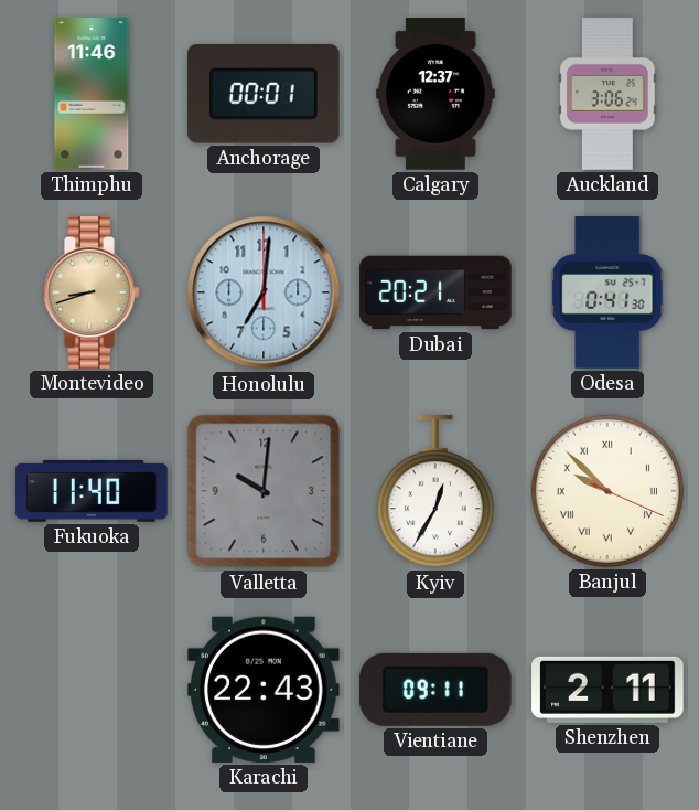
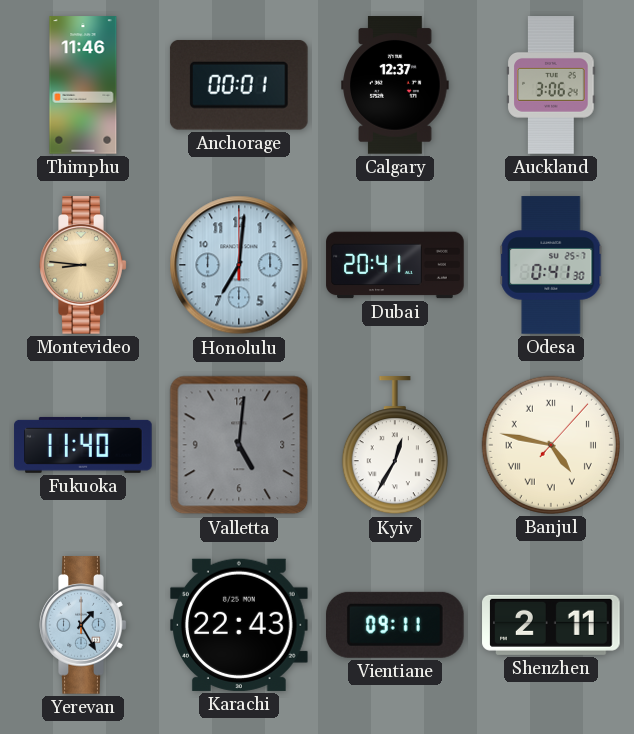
Montevideo: 8:42 -> 8:46
Dubai: 20:21 -> 20:41
Valletta: 10:01 -> 5:01
Banjul: 9:52 -> 4:47
Yerevan: none -> 1:25
